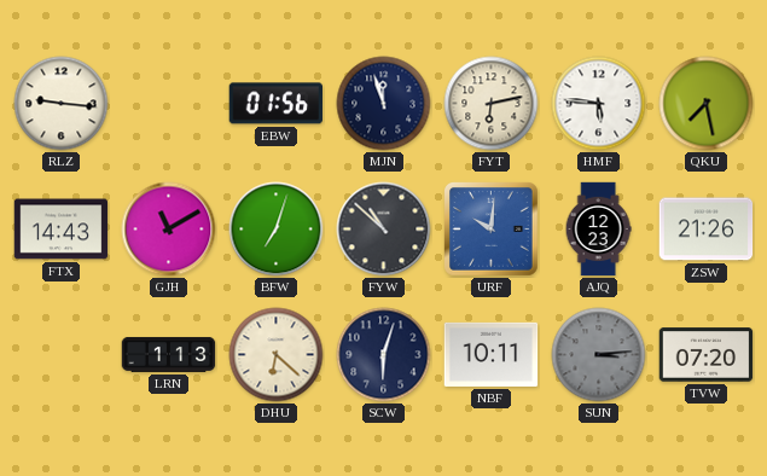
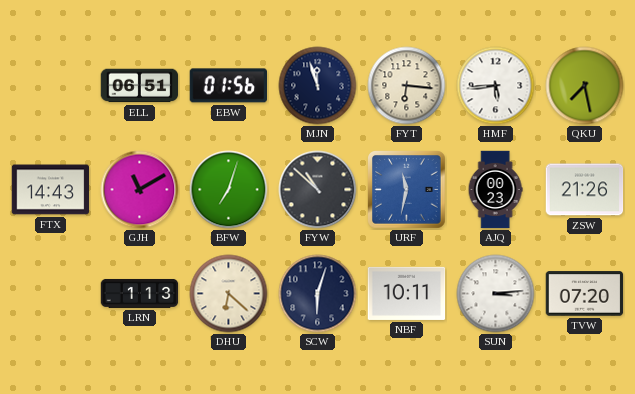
RLZ: 9:16 -> none
ELL: none -> 06:51
FYT: 6:13 -> 6:16
HMF: 5:46 -> 5:44
URF: 10:01 -> 11:32
AJQ: 12:23 -> 00:23
SUN dial: grey -> white
